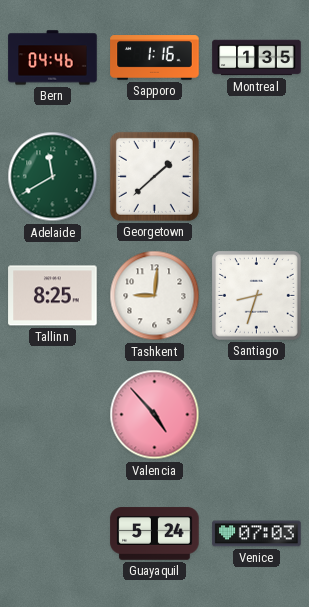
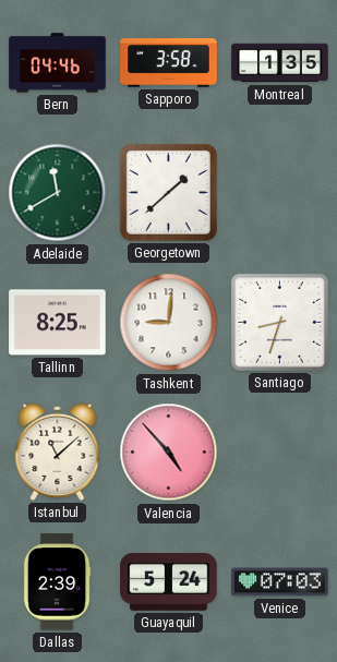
Sapporo: 1:16 -> 3:58
Istanbul: none -> 11:08
Dallas: none -> 2:39
